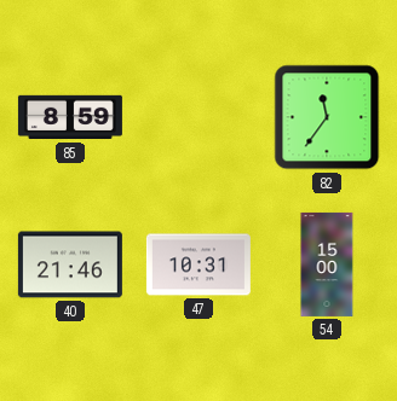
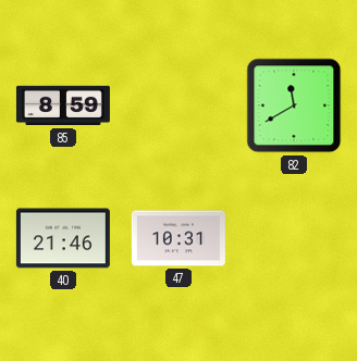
82: 11:36 -> 11:40
54: 15:00 -> none
